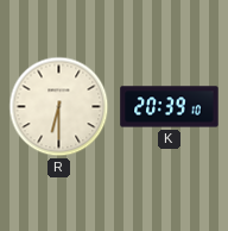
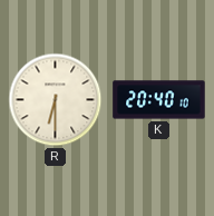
K: 20:39 -> 20:40
